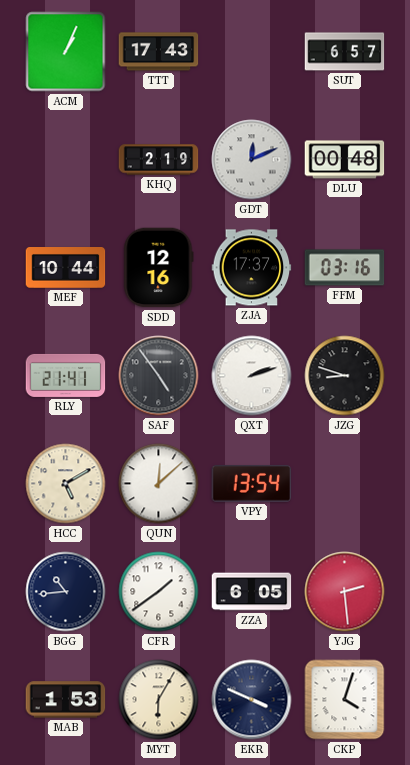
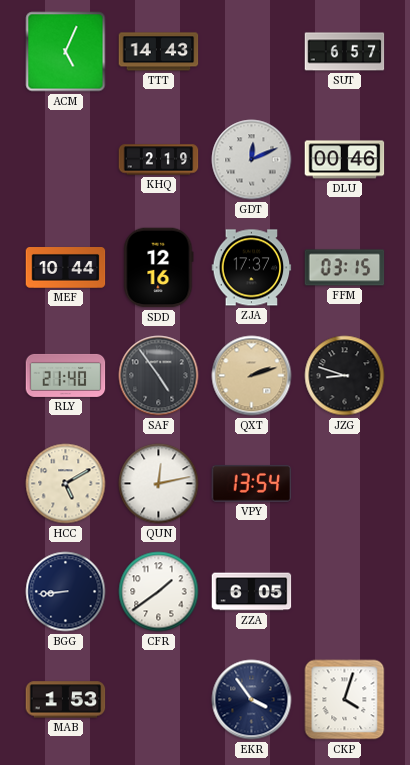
ACM: 1:04 -> 5:04
TTT: 17:43 -> 14:43
DLU: 00:48 -> 00:46
FFM: 03:16 -> 03:15
RLY: 21:41 -> 21:40
QXT dial: white -> champagne
QUN: 12:08 -> 12:13
BGG: 10:44 -> 8:44
YJG: 2:29 -> none
MYT: 6:05 -> none
EKR: 3:49 -> 3:54
